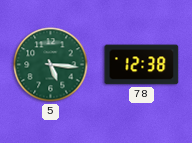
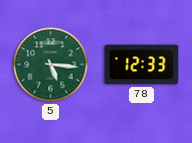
78: 12:38 -> 12:33
